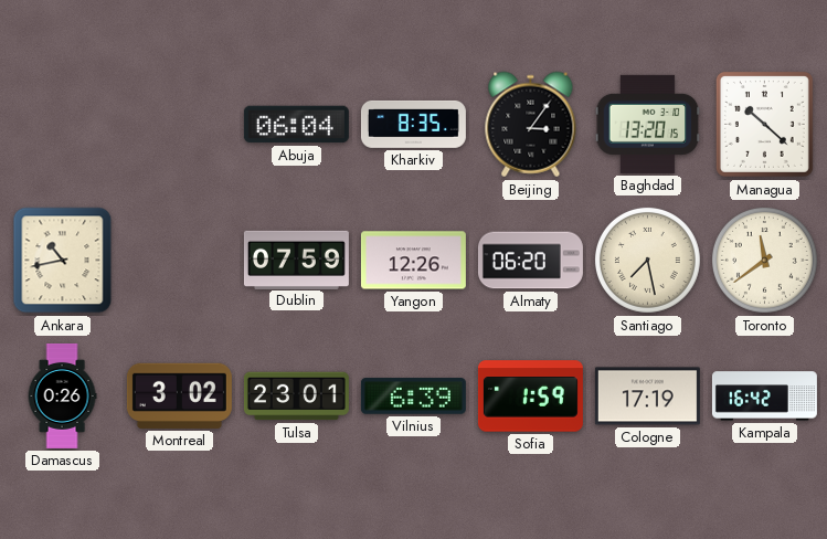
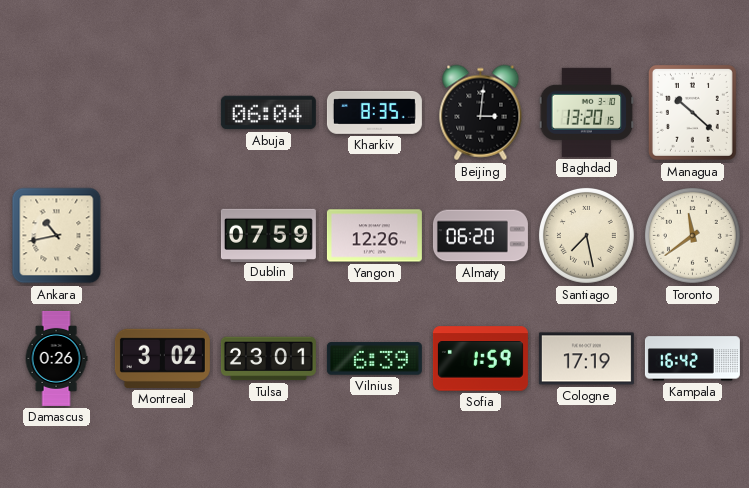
Beijing: 3:06 -> 3:01
